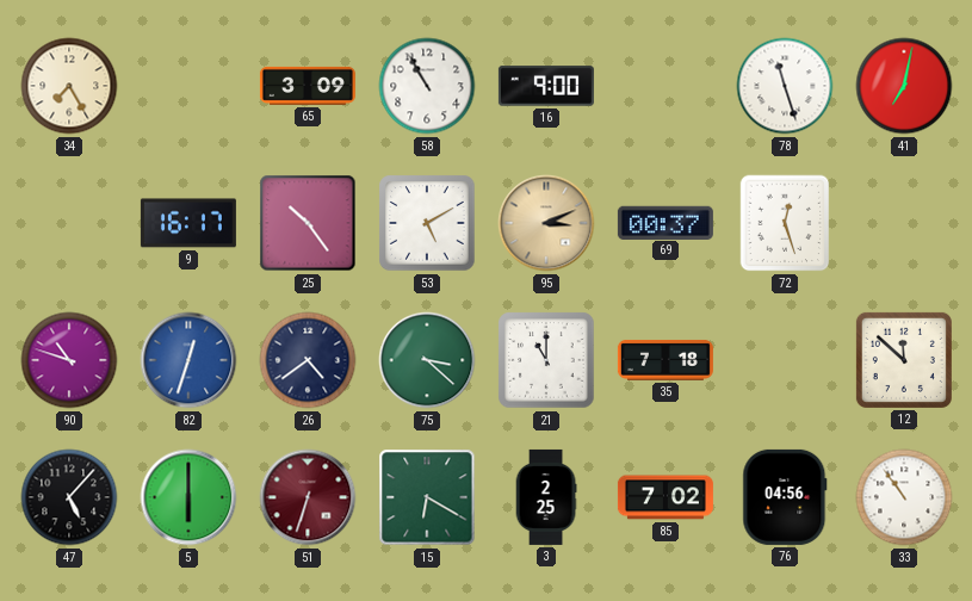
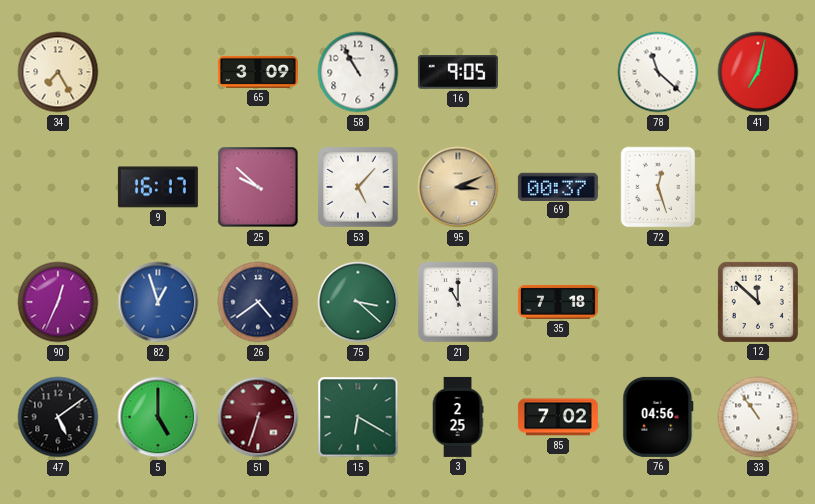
16: 9:00 -> 9:05
78: 11:27 -> 11:22
25: 10:24 -> 9:52
53: 5:10 -> 5:07
90: 10:48 -> 12:34
82: 12:33 -> 12:57
47: 5:07 -> 5:09
5: 6:00 -> 5:00
